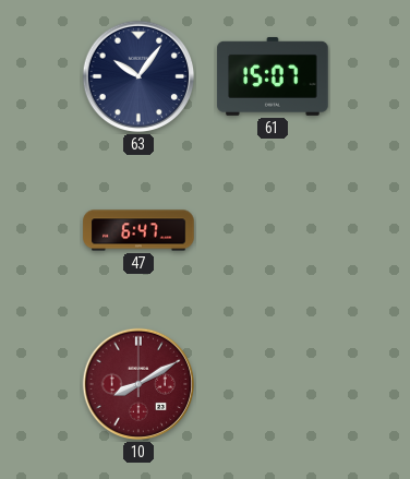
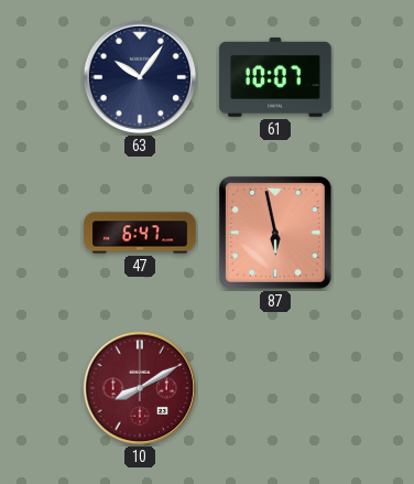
61: 15:07 -> 10:07
87: none -> 5:58
